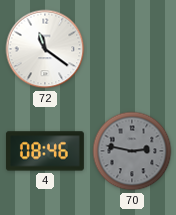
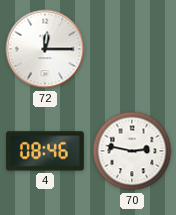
72: 11:21 -> 12:15
70 dial: grey -> white
